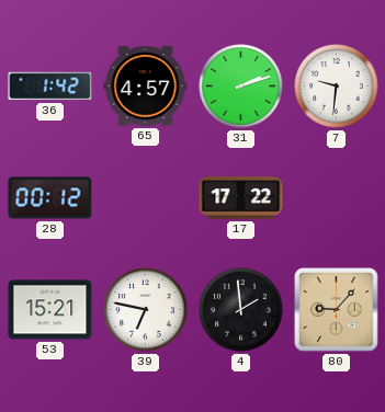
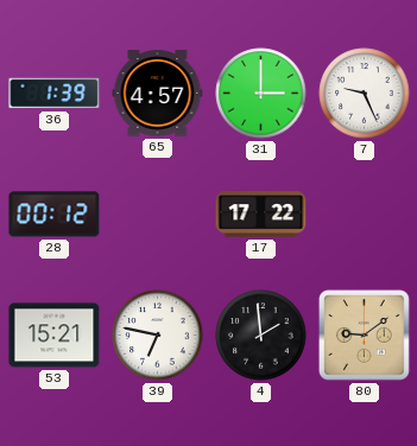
36: 1:42 -> 1:39
31: 2:12 -> 3:00
7: 9:31 -> 9:26
80: 9:07 -> 9:09
